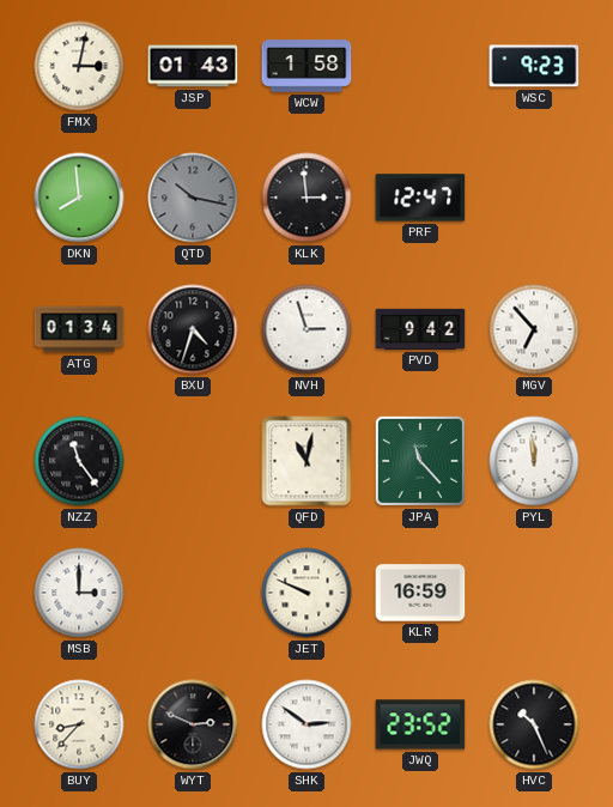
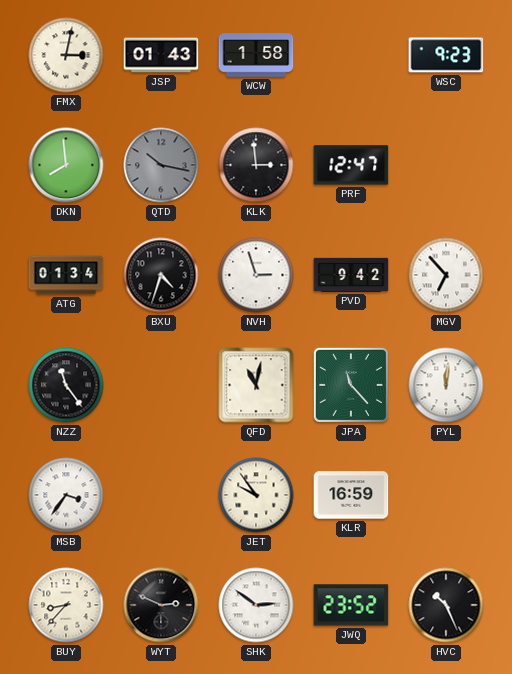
PYL: 11:59 -> 12:01
MSB: 3:00 -> 3:36
JET: 9:49 -> 9:54
